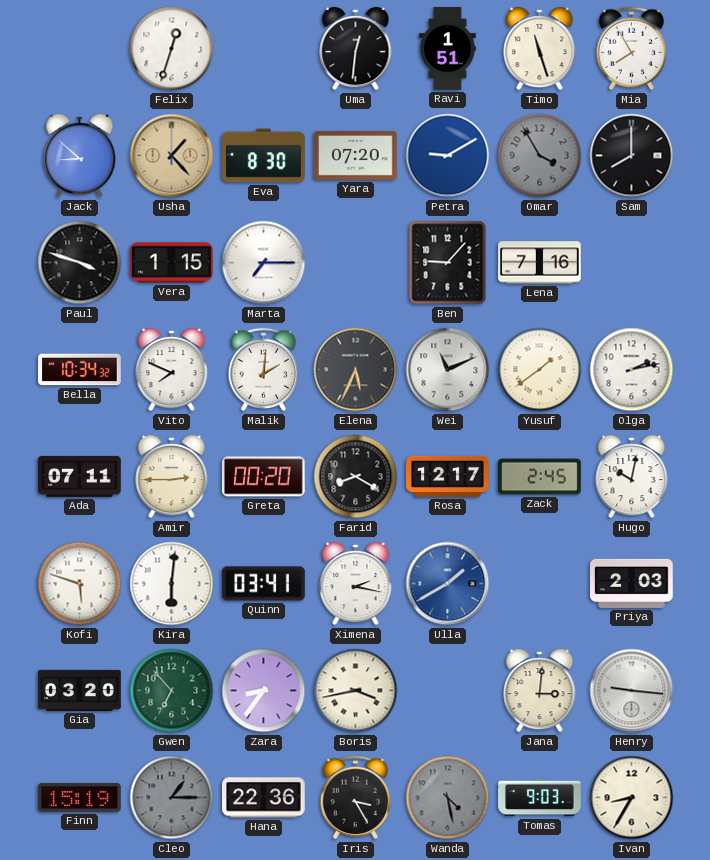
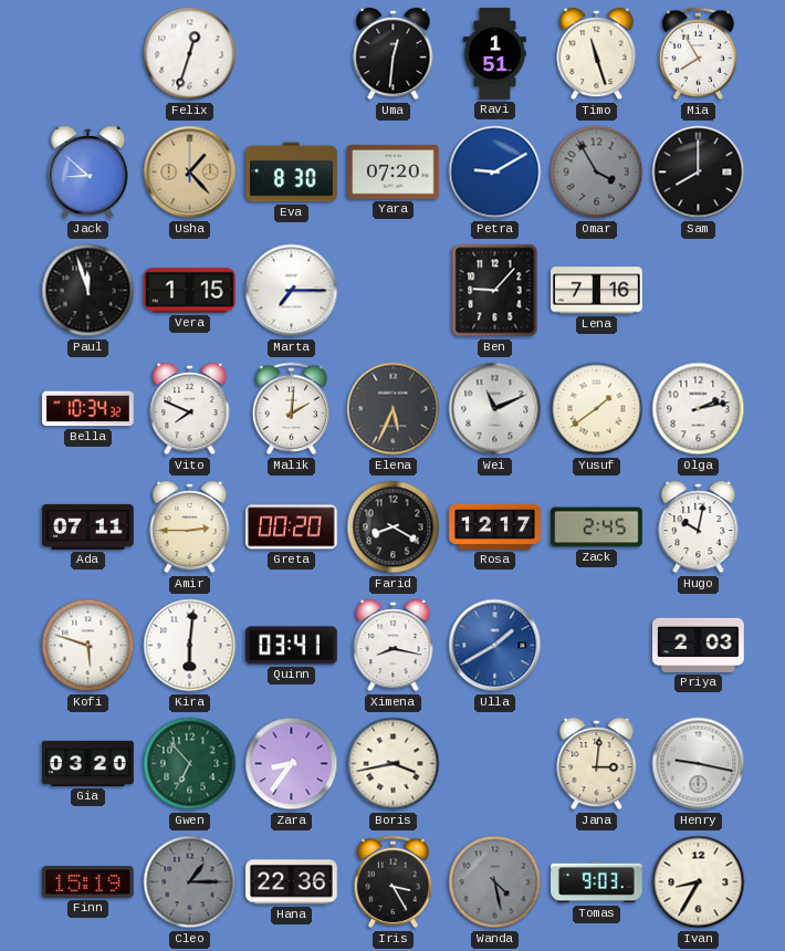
Paul: 3:48 -> 11:57
Ximena: 2:17 -> 8:17
Henry: 9:16 -> 9:17
